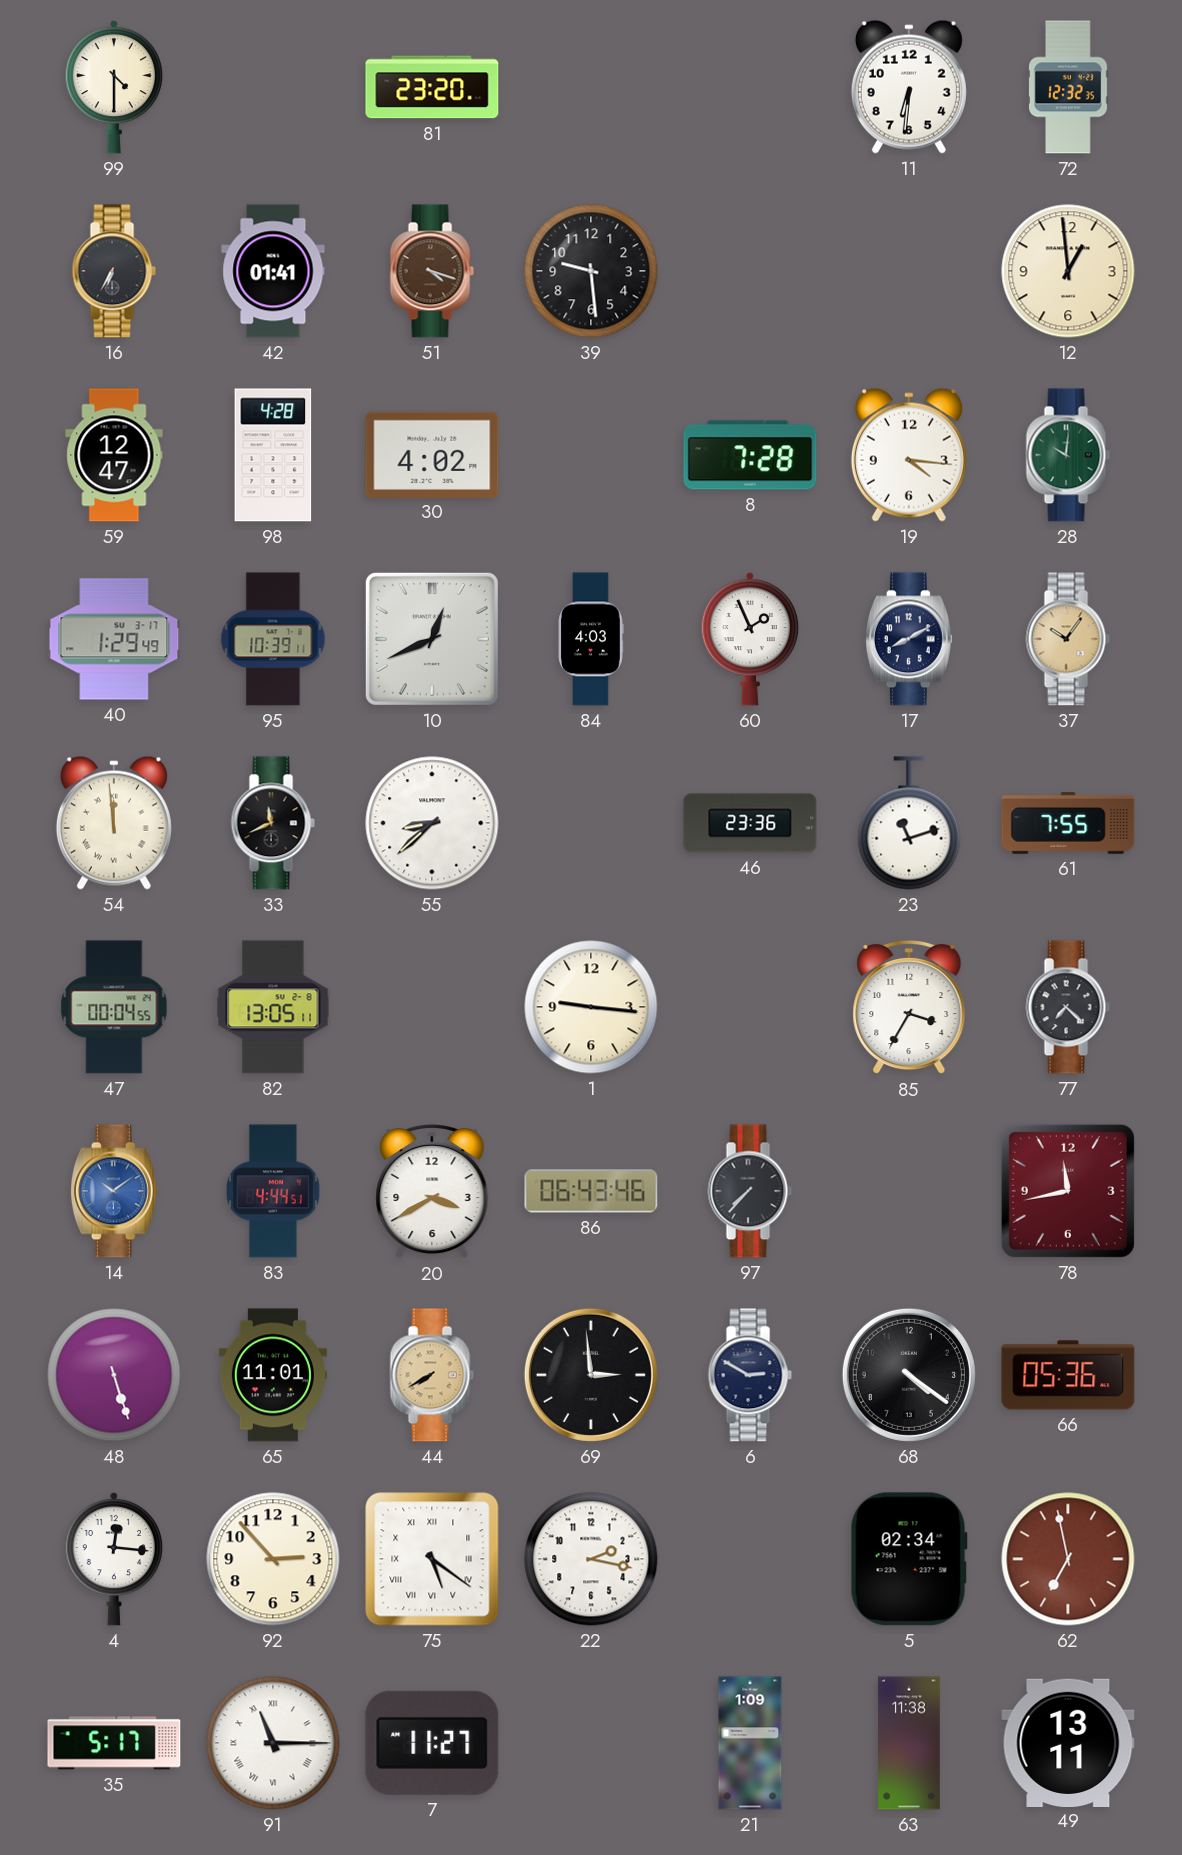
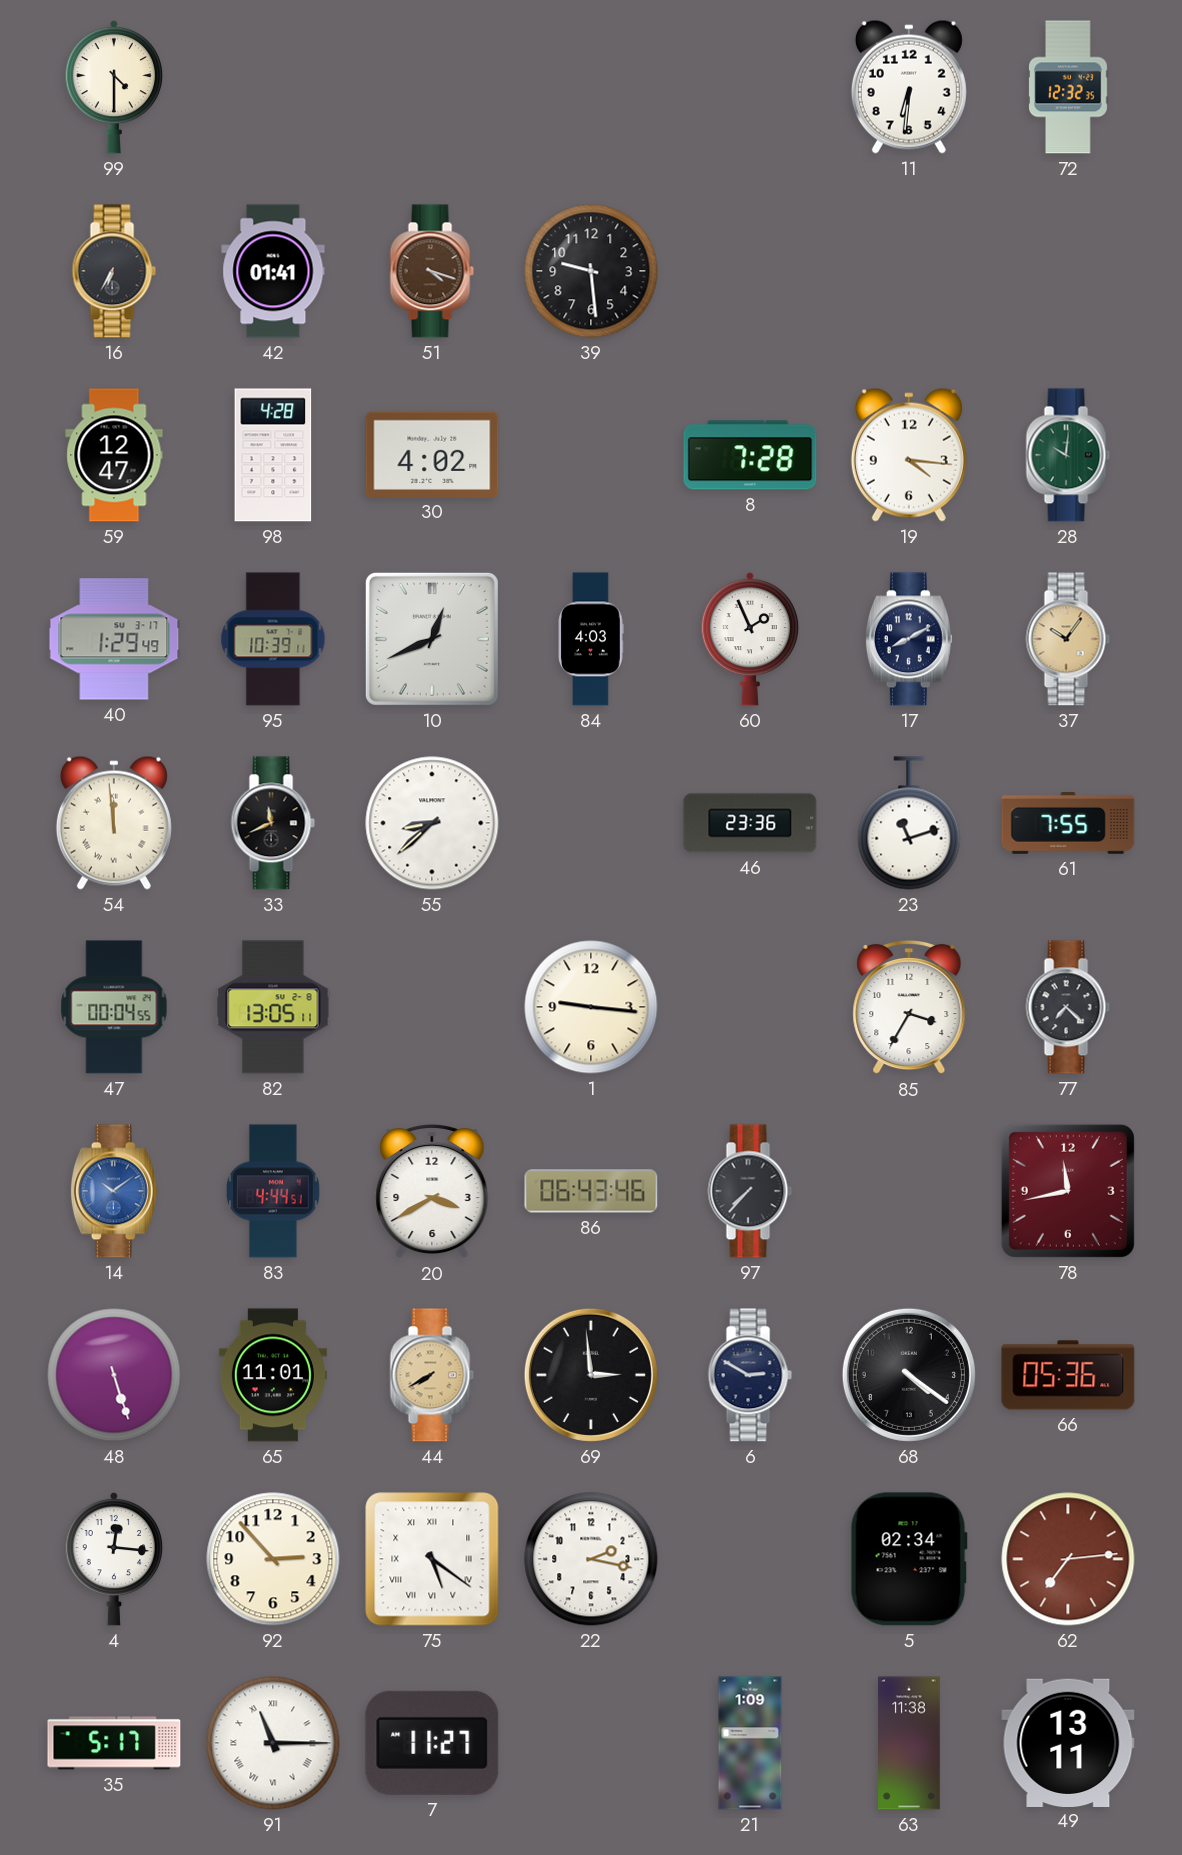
81: 23:20 -> none
12: 12:59 -> none
62: 6:58 -> 7:14
